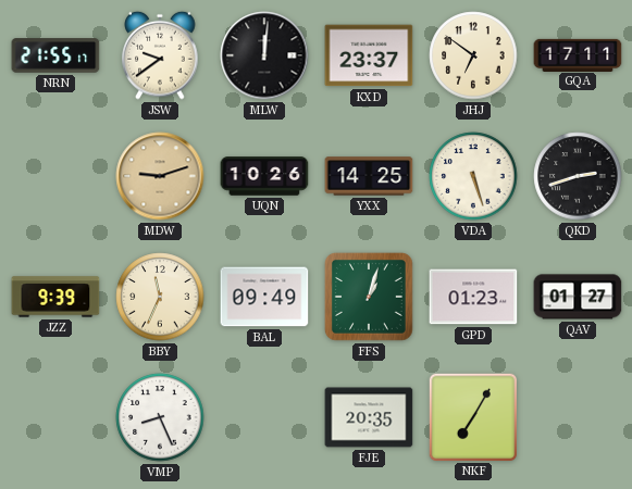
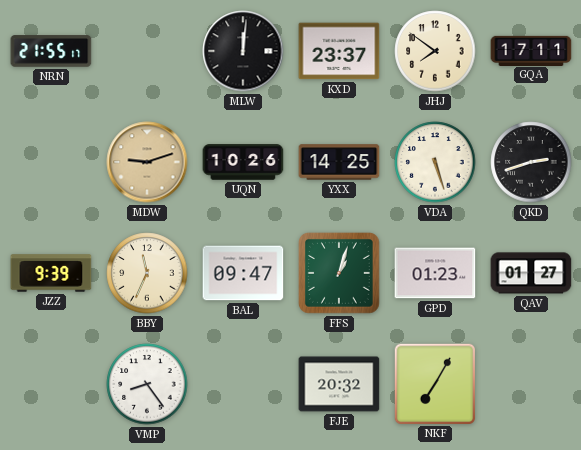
JSW: 9:39 -> none
JHJ: 6:51 -> 7:51
BAL: 09:49 -> 09:47
VMP: 8:26 -> 8:24
FJE: 20:35 -> 20:32
